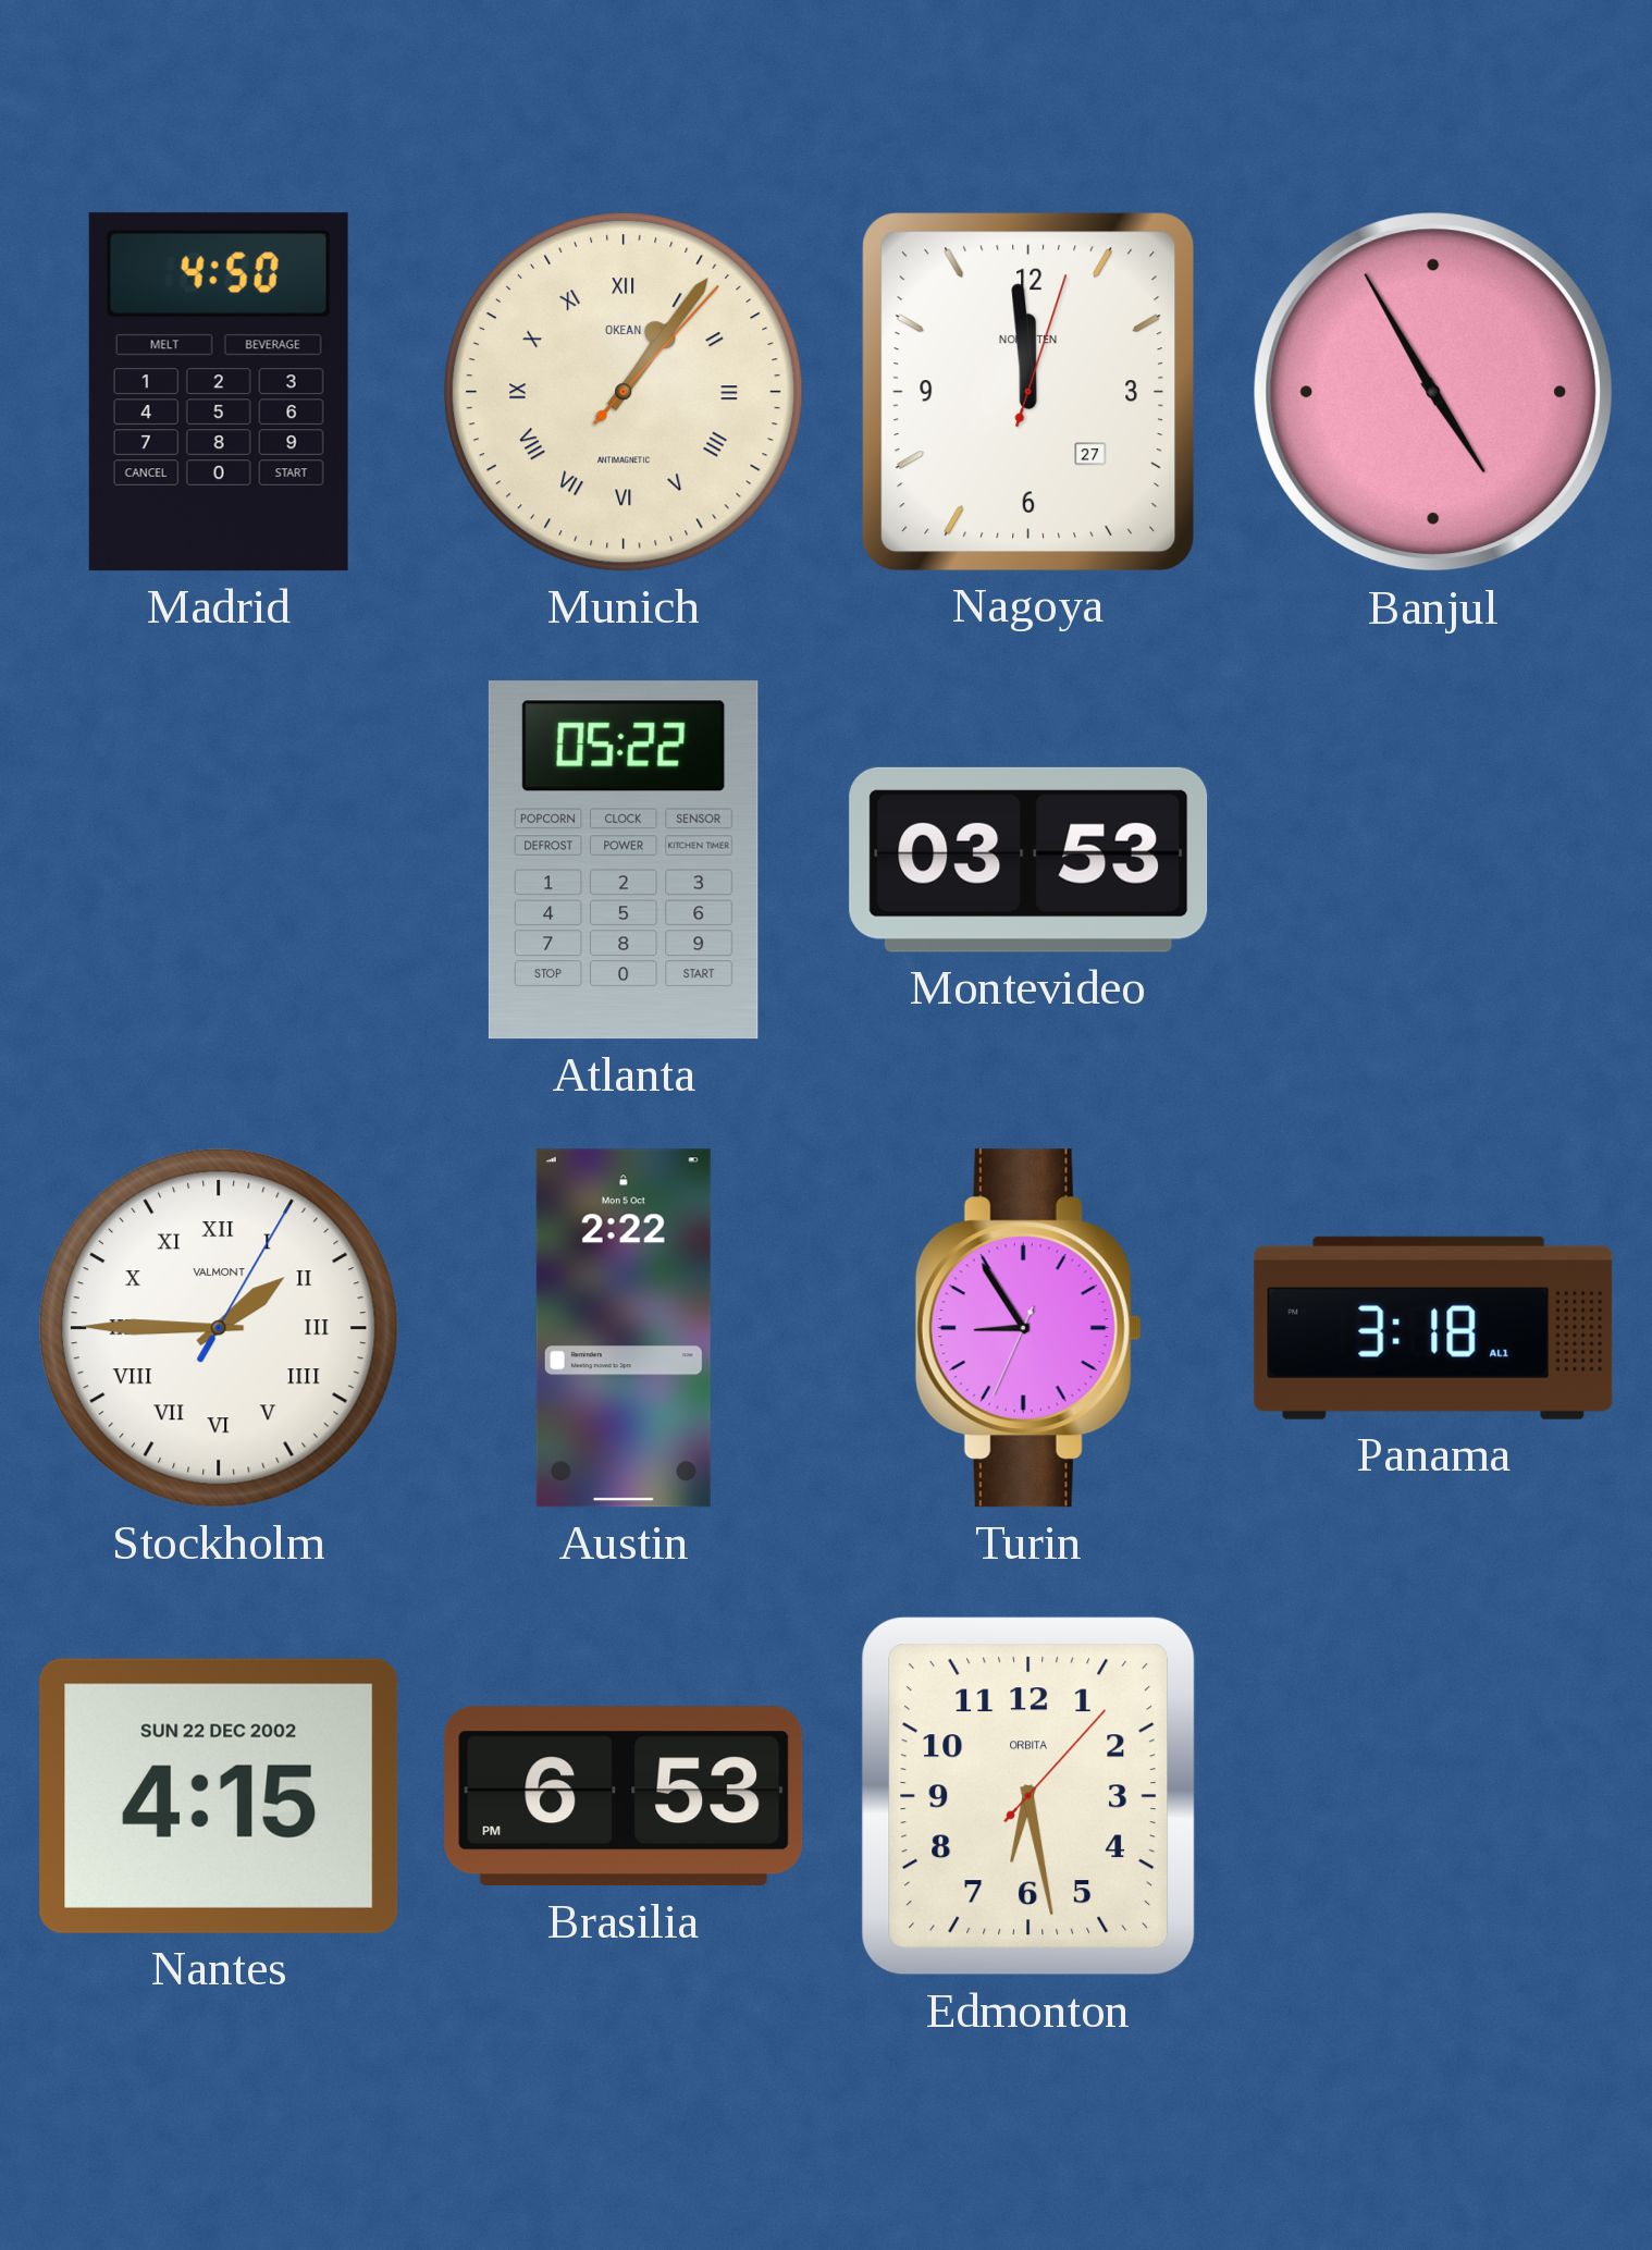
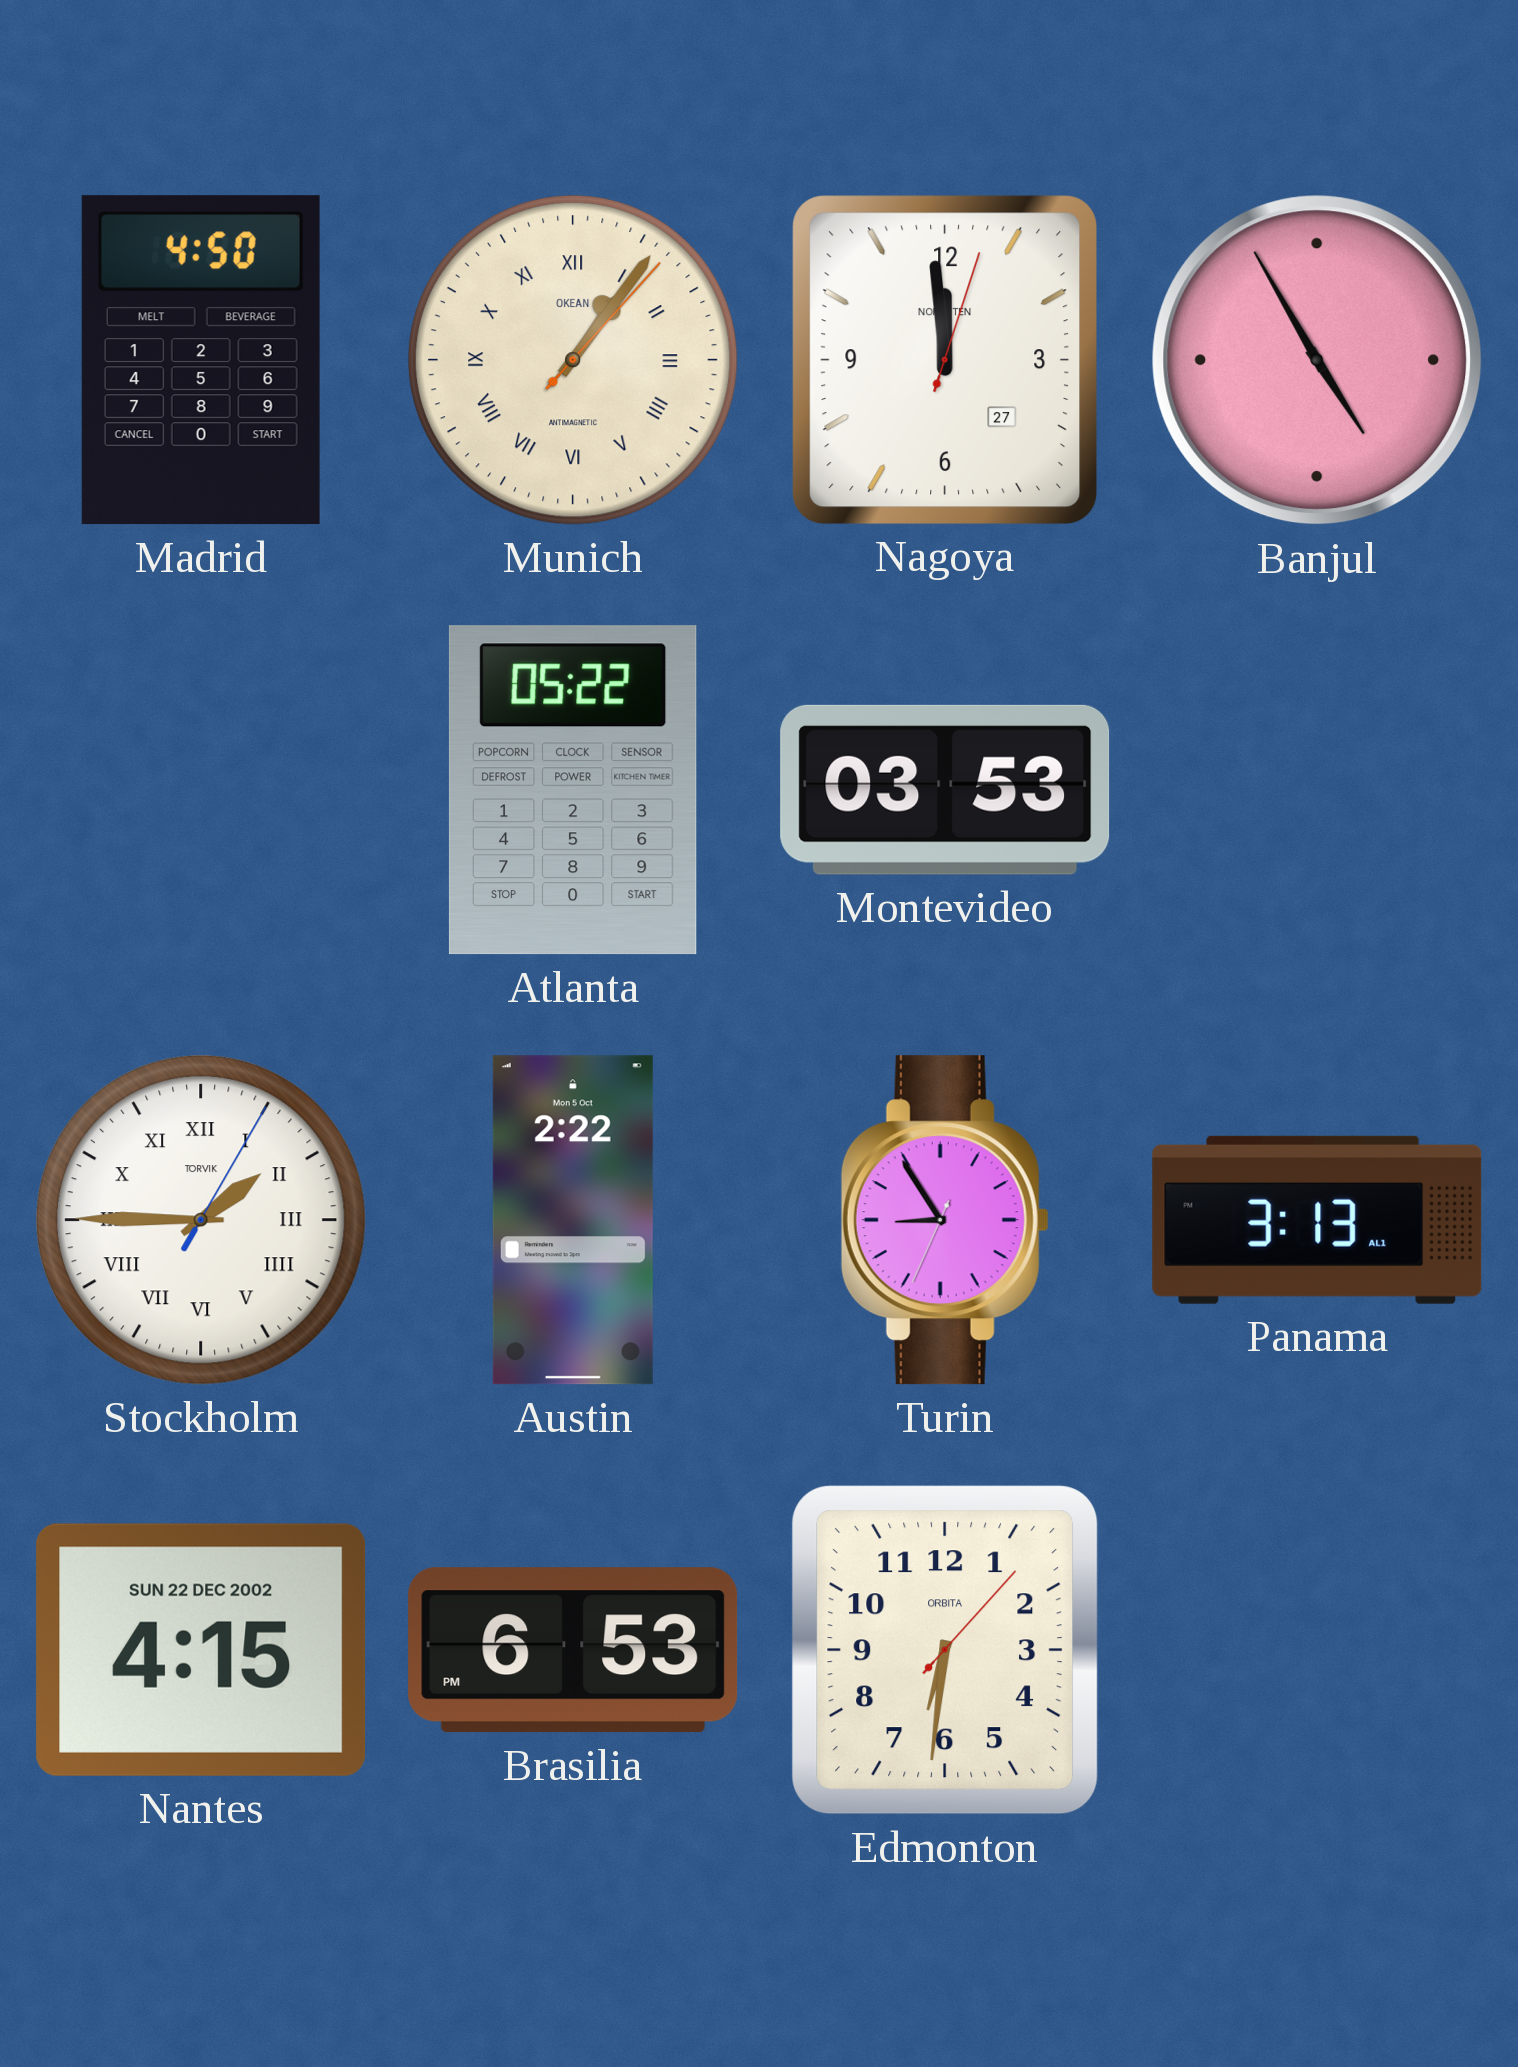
Stockholm brand: VALMONT -> TORVIK
Panama: 3:18 -> 3:13
Edmonton: 6:28 -> 6:31
